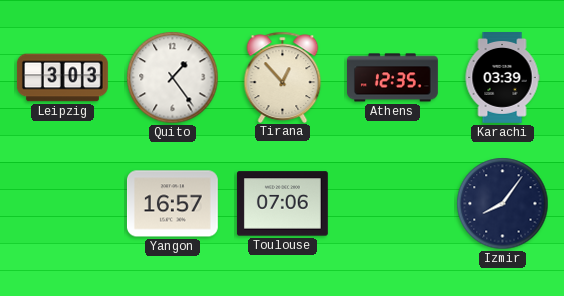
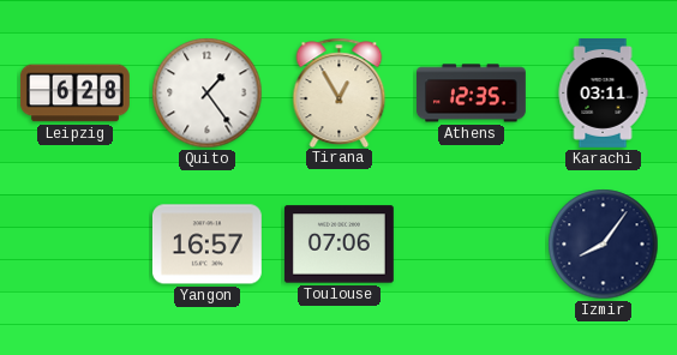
Leipzig: 3:03 -> 6:28
Tirana: 12:53 -> 12:55
Karachi: 03:39 -> 03:11
